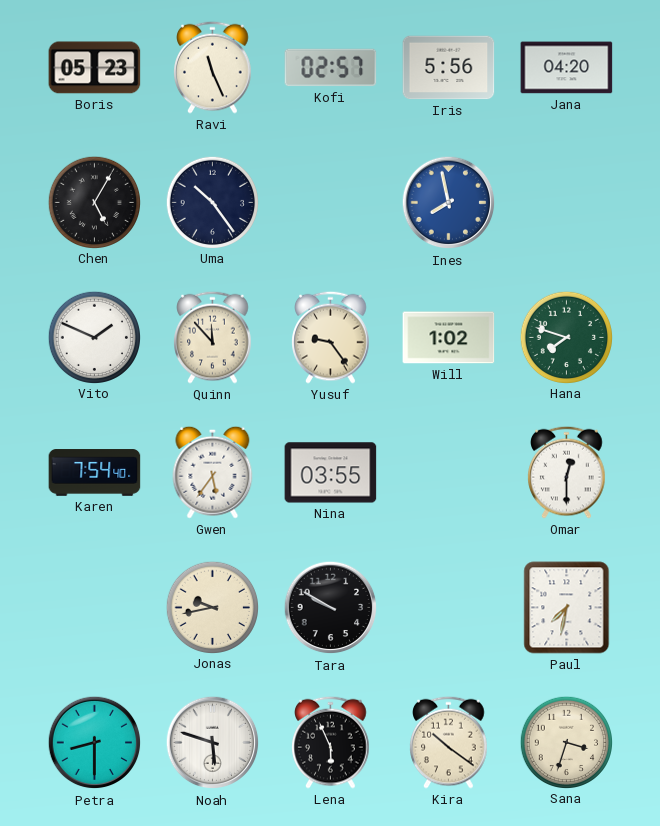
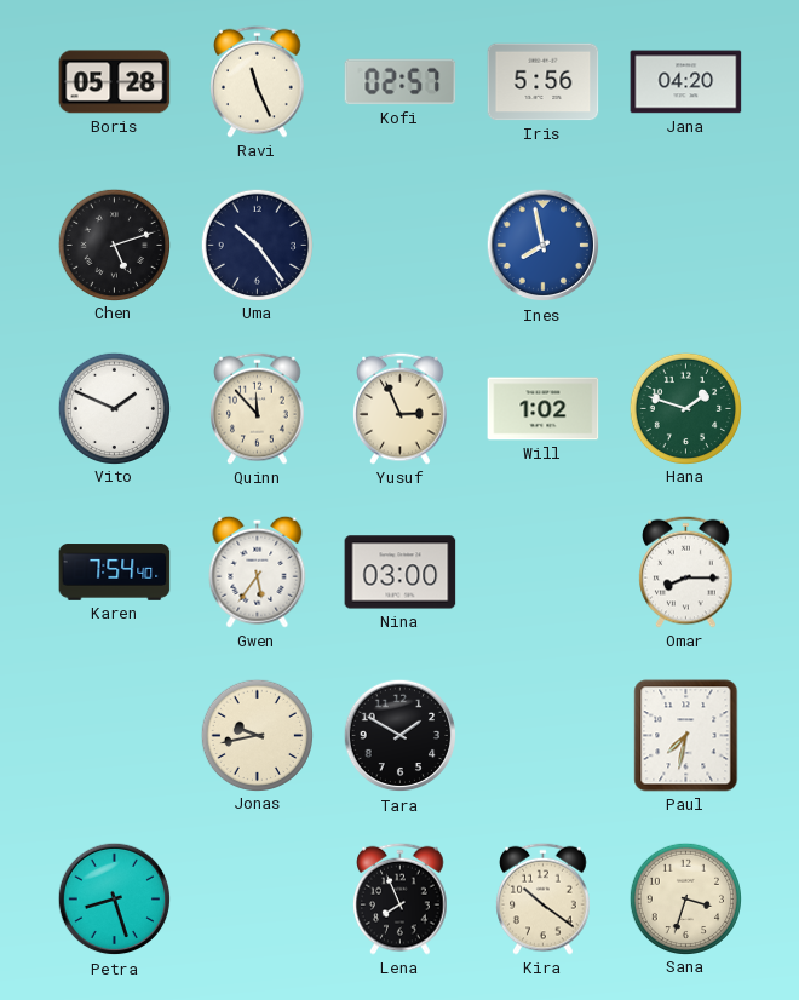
Boris: 05:23 -> 05:28
Chen: 5:05 -> 5:12
Yusuf: 9:24 -> 2:56
Hana: 7:48 -> 1:48
Nina: 03:55 -> 03:00
Omar: 12:30 -> 8:15
Tara: 9:50 -> 1:50
Petra: 8:30 -> 8:27
Noah: 5:48 -> none
Lena: 5:56 -> 7:56
